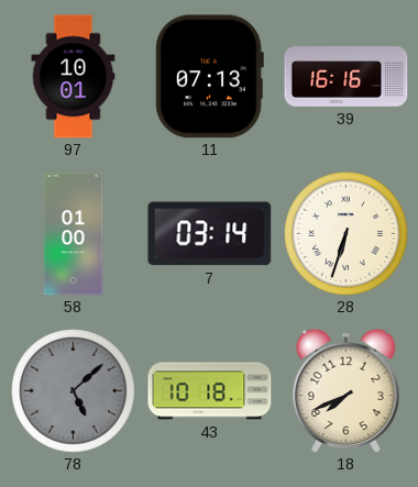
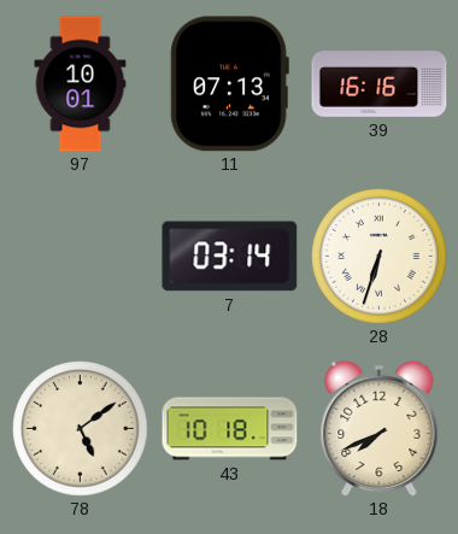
58: 01:00 -> none
78: 5:08 -> 5:09
78 dial: grey -> cream
